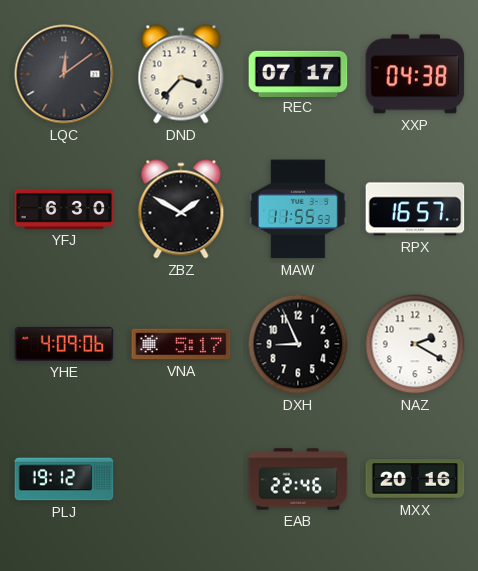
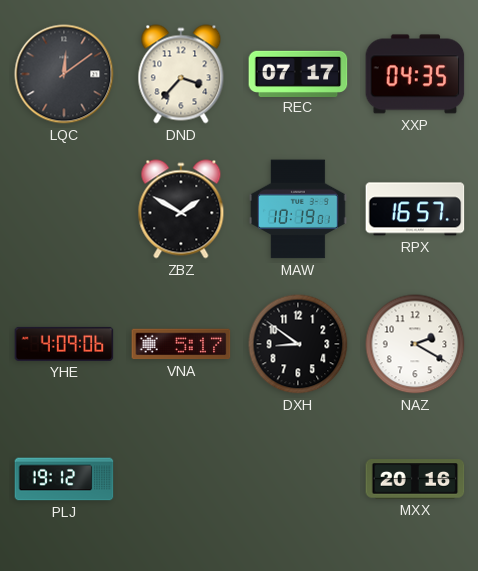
XXP: 04:38 -> 04:35
YFJ: 6:30 -> none
MAW: 11:55 -> 10:19
DXH: 8:56 -> 8:51
EAB: 22:46 -> none
